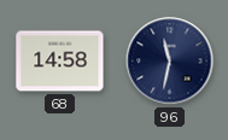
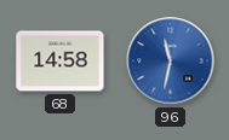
96 dial: navy -> blue
